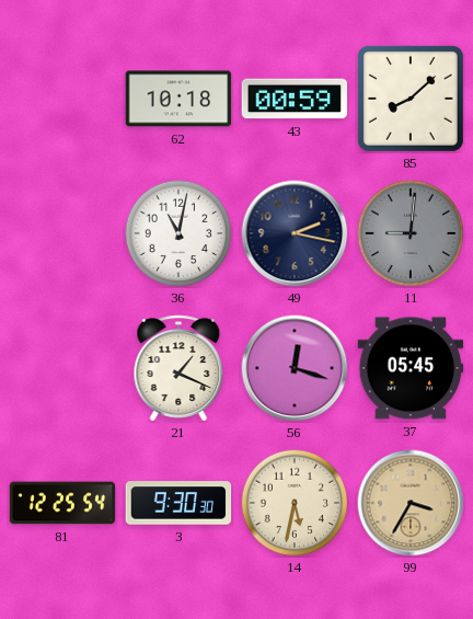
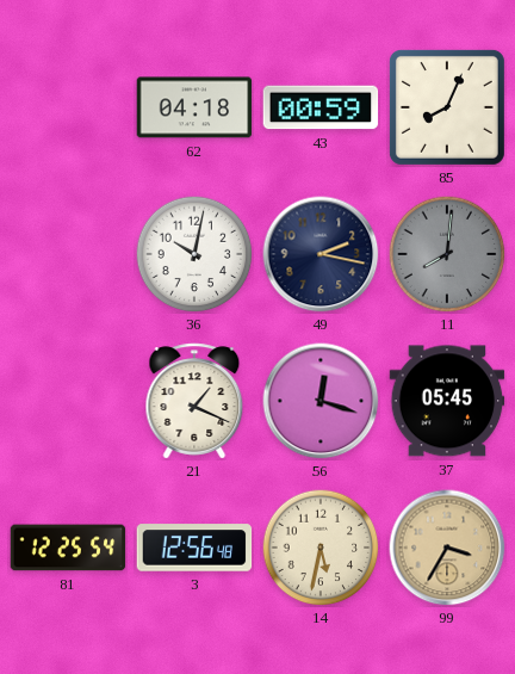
62: 10:18 -> 04:18
85: 8:08 -> 8:04
36: 11:02 -> 10:02
11: 9:01 -> 8:01
3: 9:30 -> 12:56
